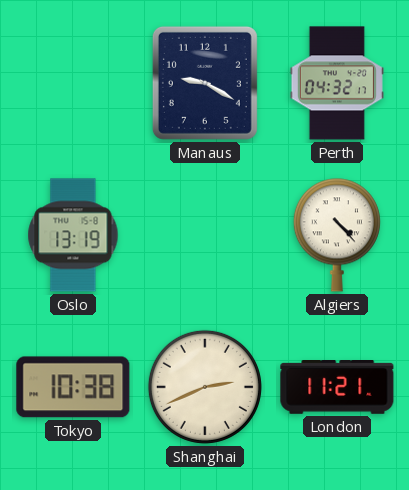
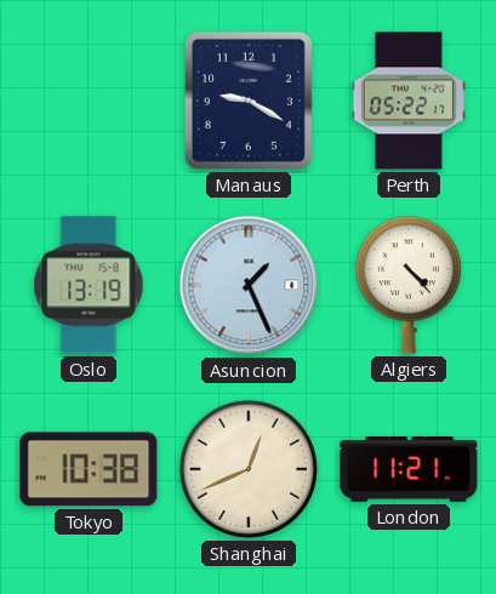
Perth: 04:32 -> 05:22
Asuncion: none -> 1:26
Shanghai: 2:41 -> 12:41
